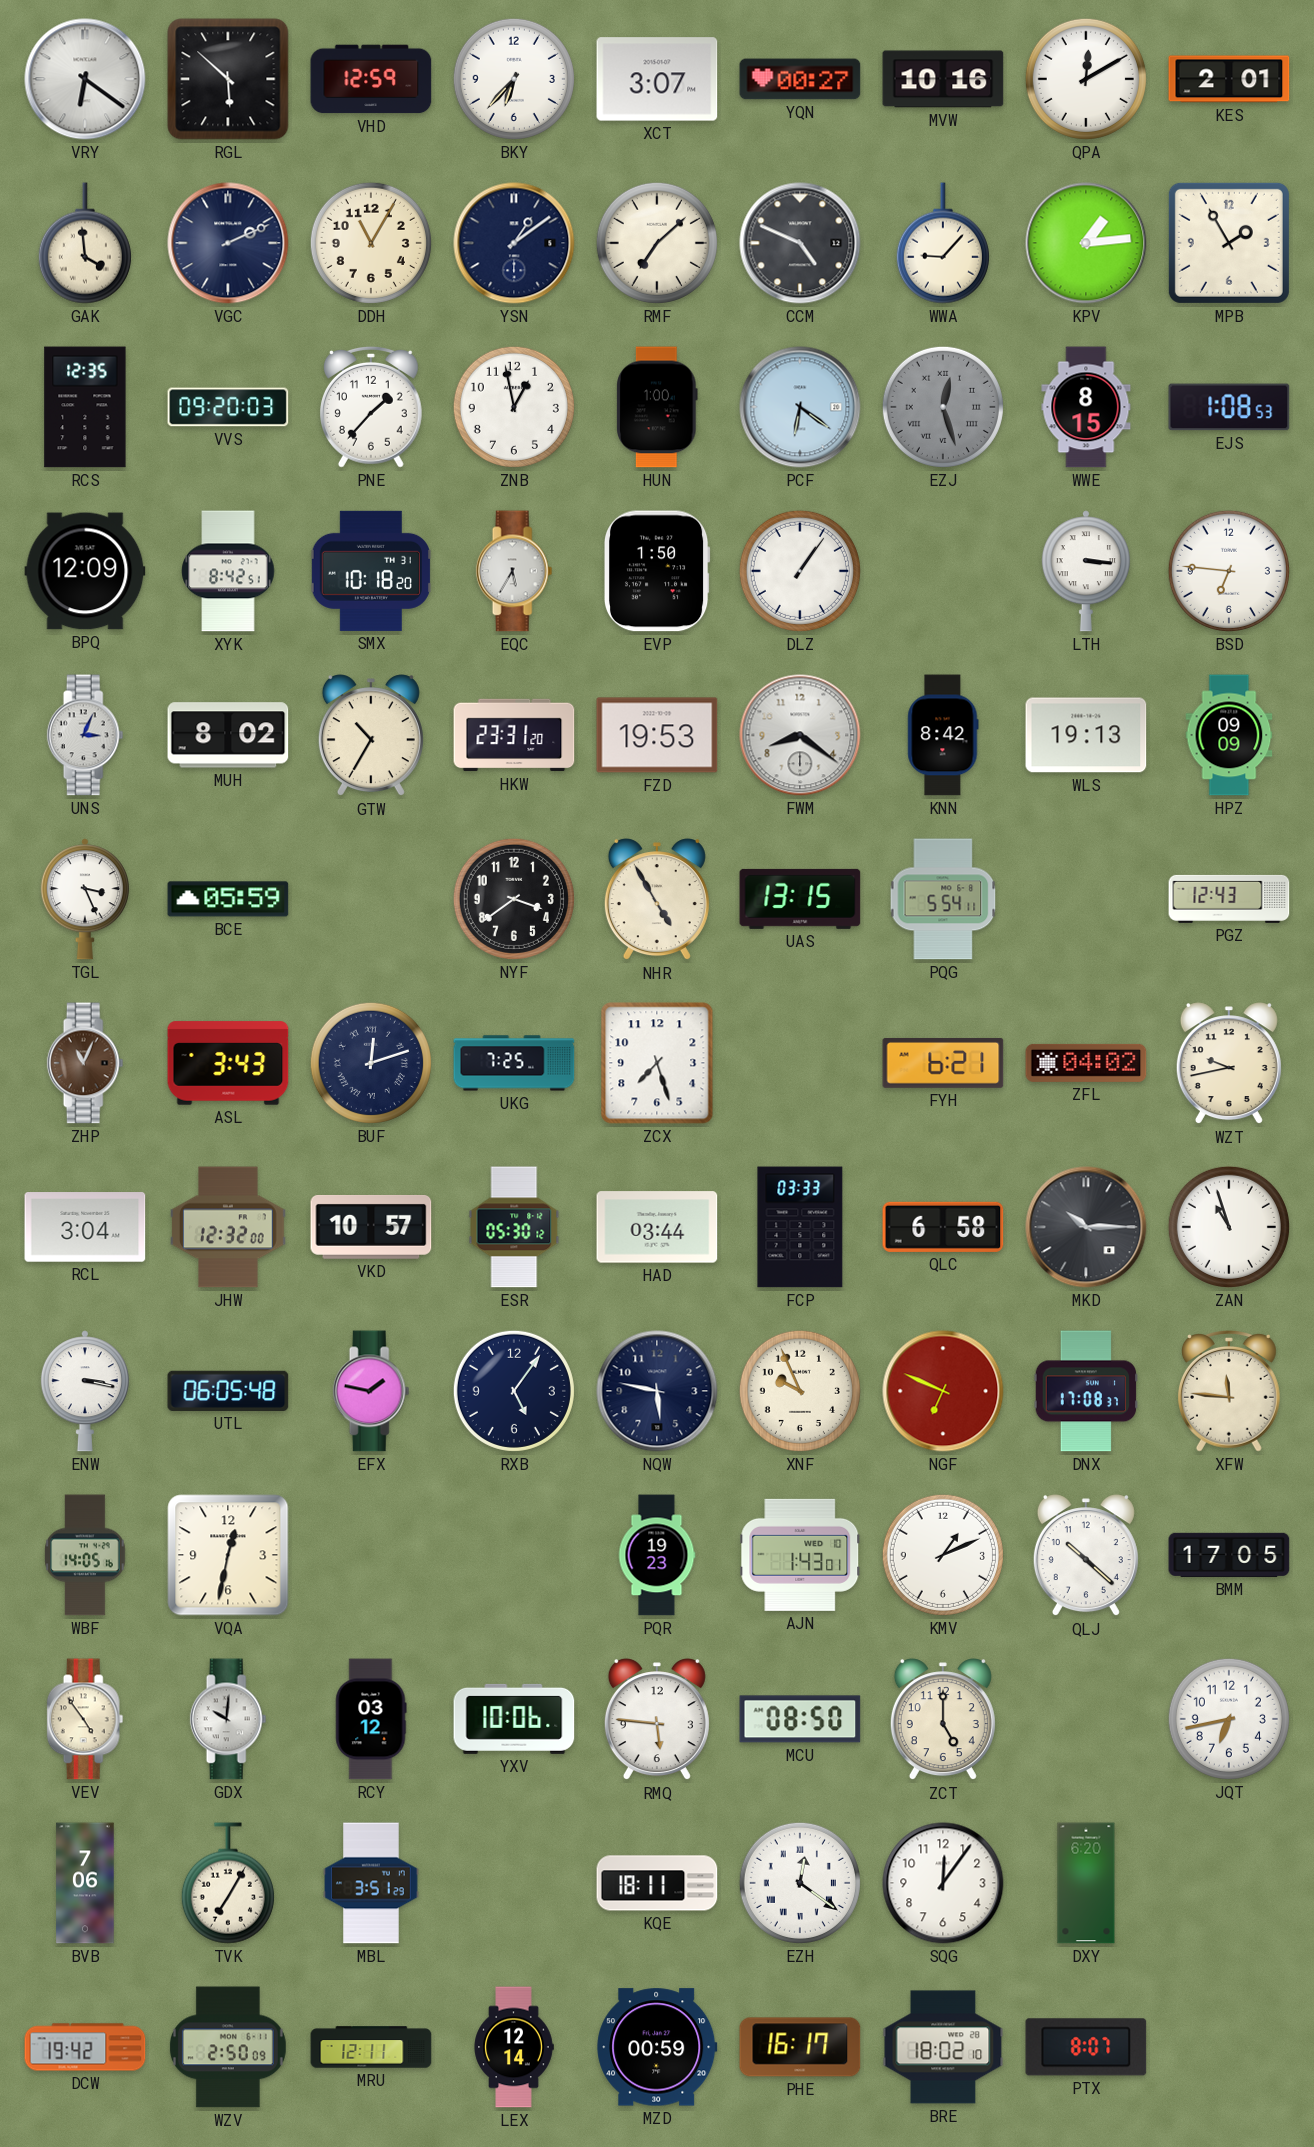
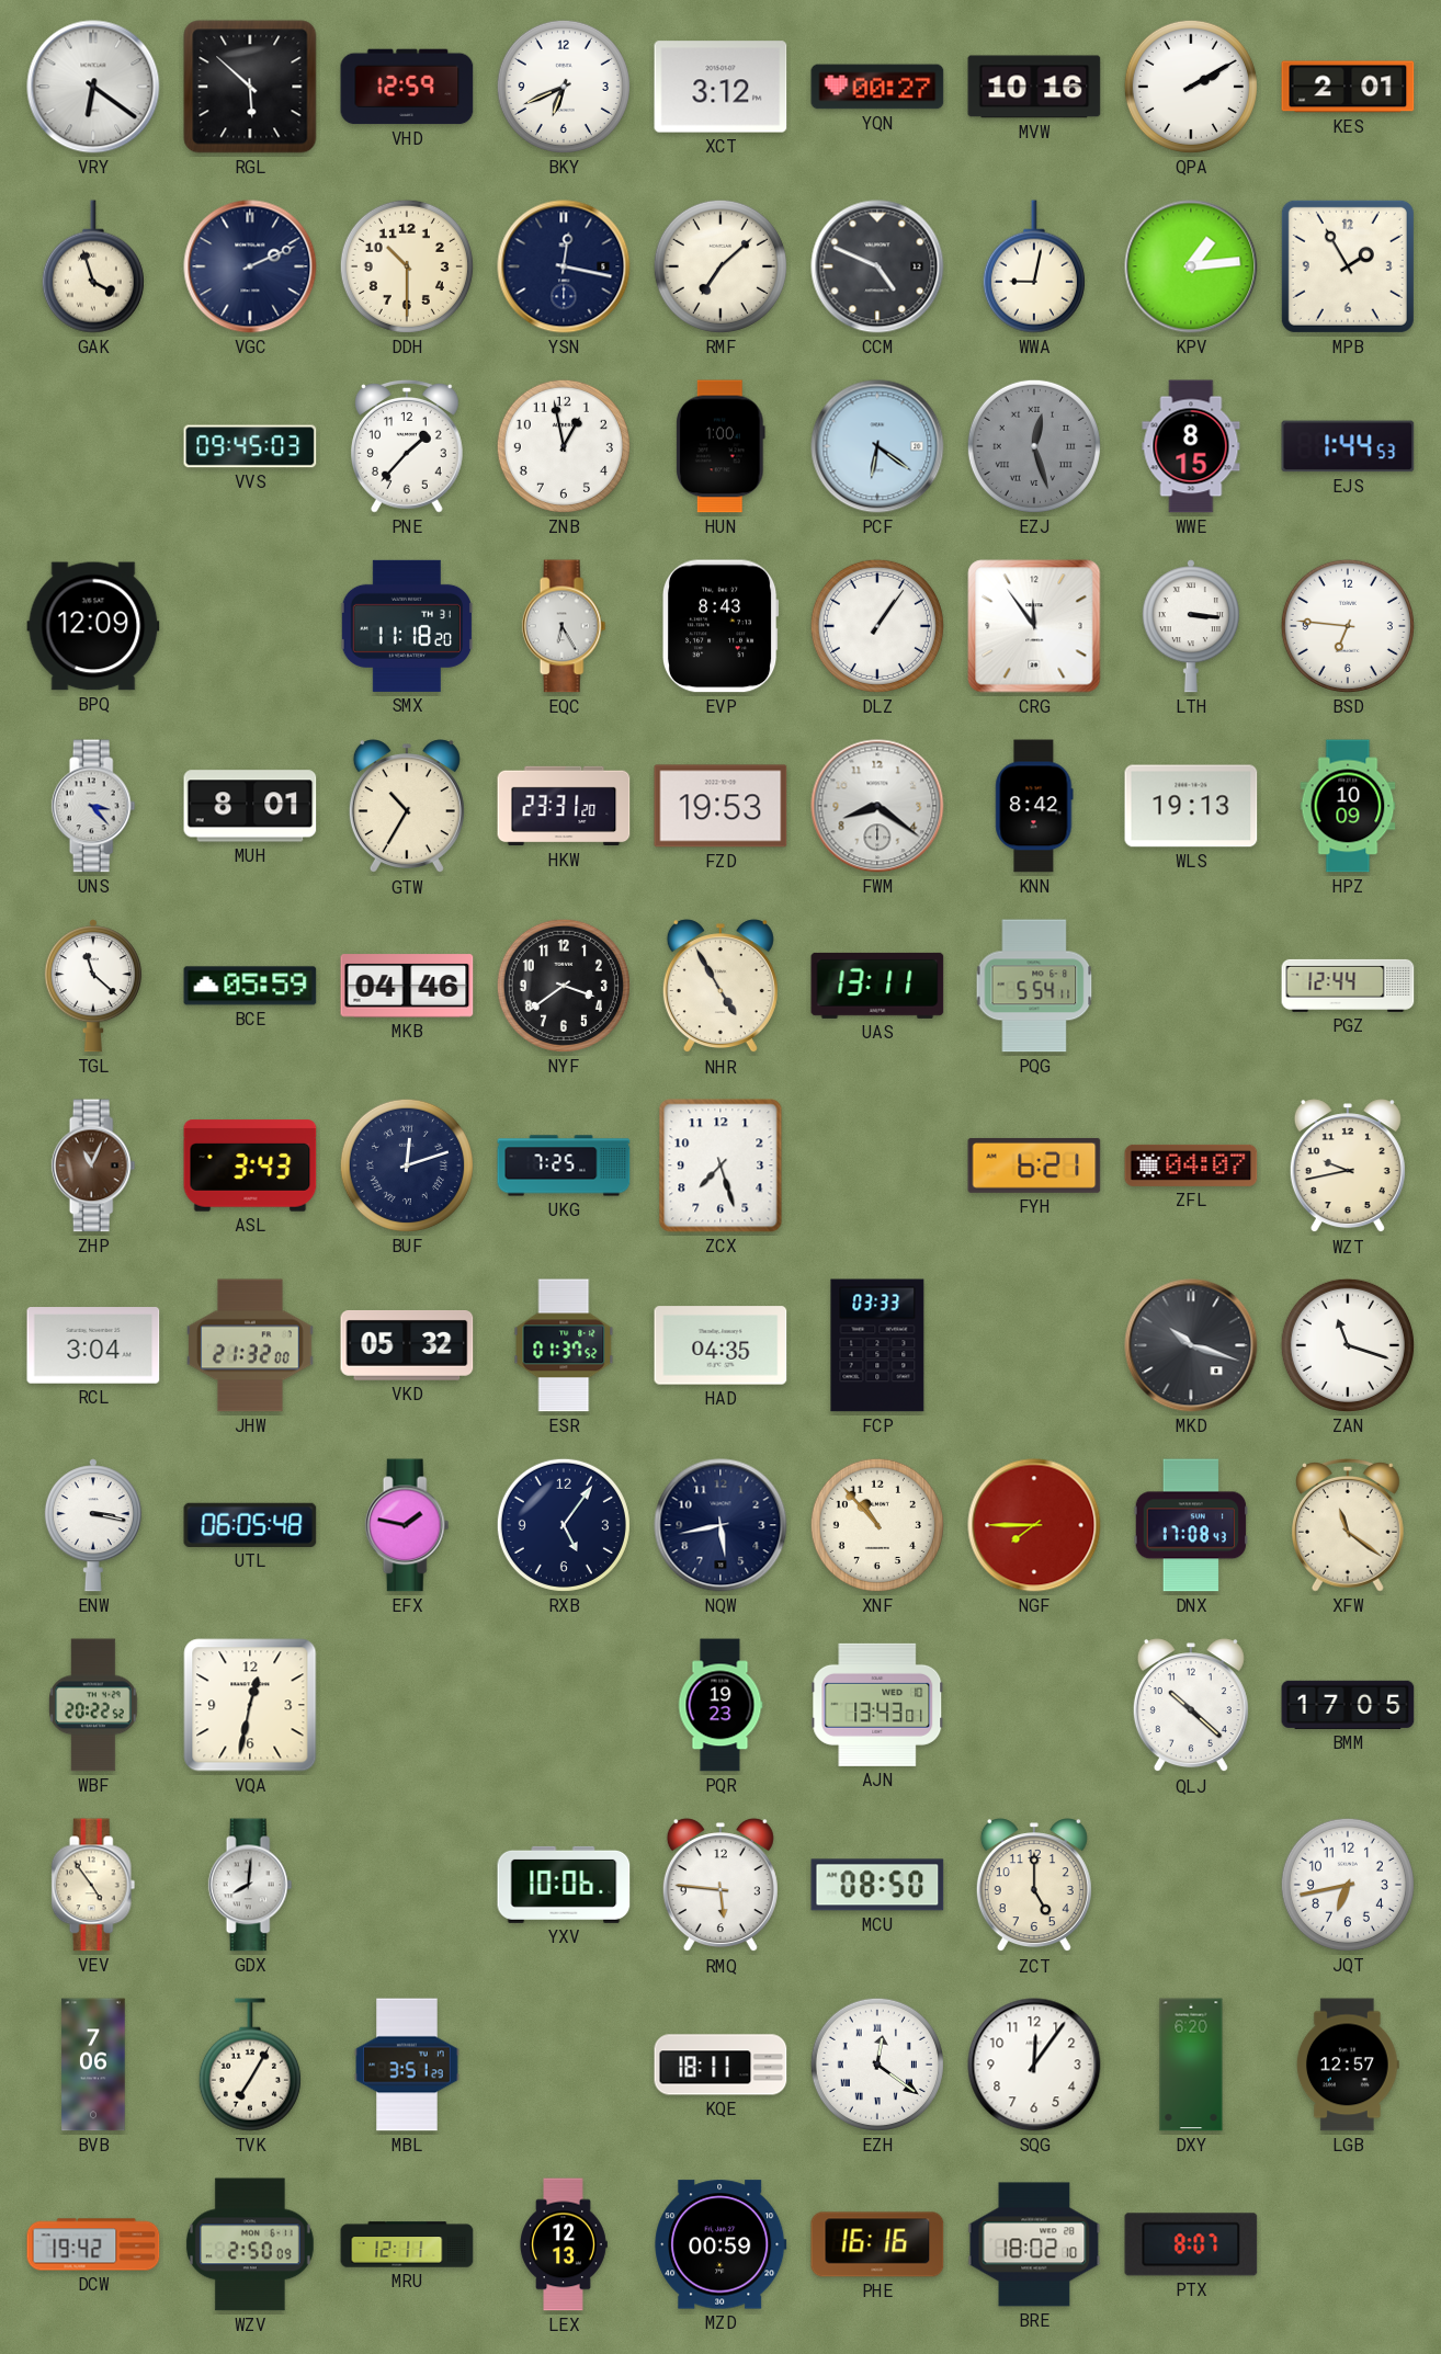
BKY: 6:37 -> 6:41
XCT: 3:07 -> 3:12
QPA: 12:10 -> 2:10
GAK: 3:59 -> 3:57
DDH: 11:05 -> 10:30
YSN: 1:09 -> 12:17
WWA: 9:07 -> 9:02
RCS: 12:35 -> none
VVS: 09:20 -> 09:45
EJS: 1:08 -> 1:44
XYK: 8:42 -> none
SMX: 10:18 -> 11:18
EQC: 5:35 -> 6:25
EVP: 1:50 -> 8:43
CRG: none -> 11:54
UNS: 3:04 -> 3:23
MUH: 8:02 -> 8:01
HPZ: 09:09 -> 10:09
TGL: 3:26 -> 11:22
MKB: none -> 04:46
UAS: 13:15 -> 13:11
PGZ: 12:43 -> 12:44
ZFL: 04:02 -> 04:07
JHW: 12:32 -> 21:32
VKD: 10:57 -> 05:32
ESR: 05:30 -> 01:37
HAD: 03:44 -> 04:35
QLC: 6:58 -> none
MKD: 10:15 -> 10:18
ZAN: 10:57 -> 11:18
NQW: 5:47 -> 5:43
XNF: 9:56 -> 10:53
NGF: 6:49 -> 7:45
DNX: 17:08:37 -> 17:08:43
XFW: 11:46 -> 11:21
WBF: 14:05 -> 20:22
AJN: 1:43 -> 13:43
KMV: 1:11 -> none
GDX: 10:01 -> 8:01
RCY: 03:12 -> none
LGB: none -> 12:57
LEX: 12:14 -> 12:13
PHE: 16:17 -> 16:16
